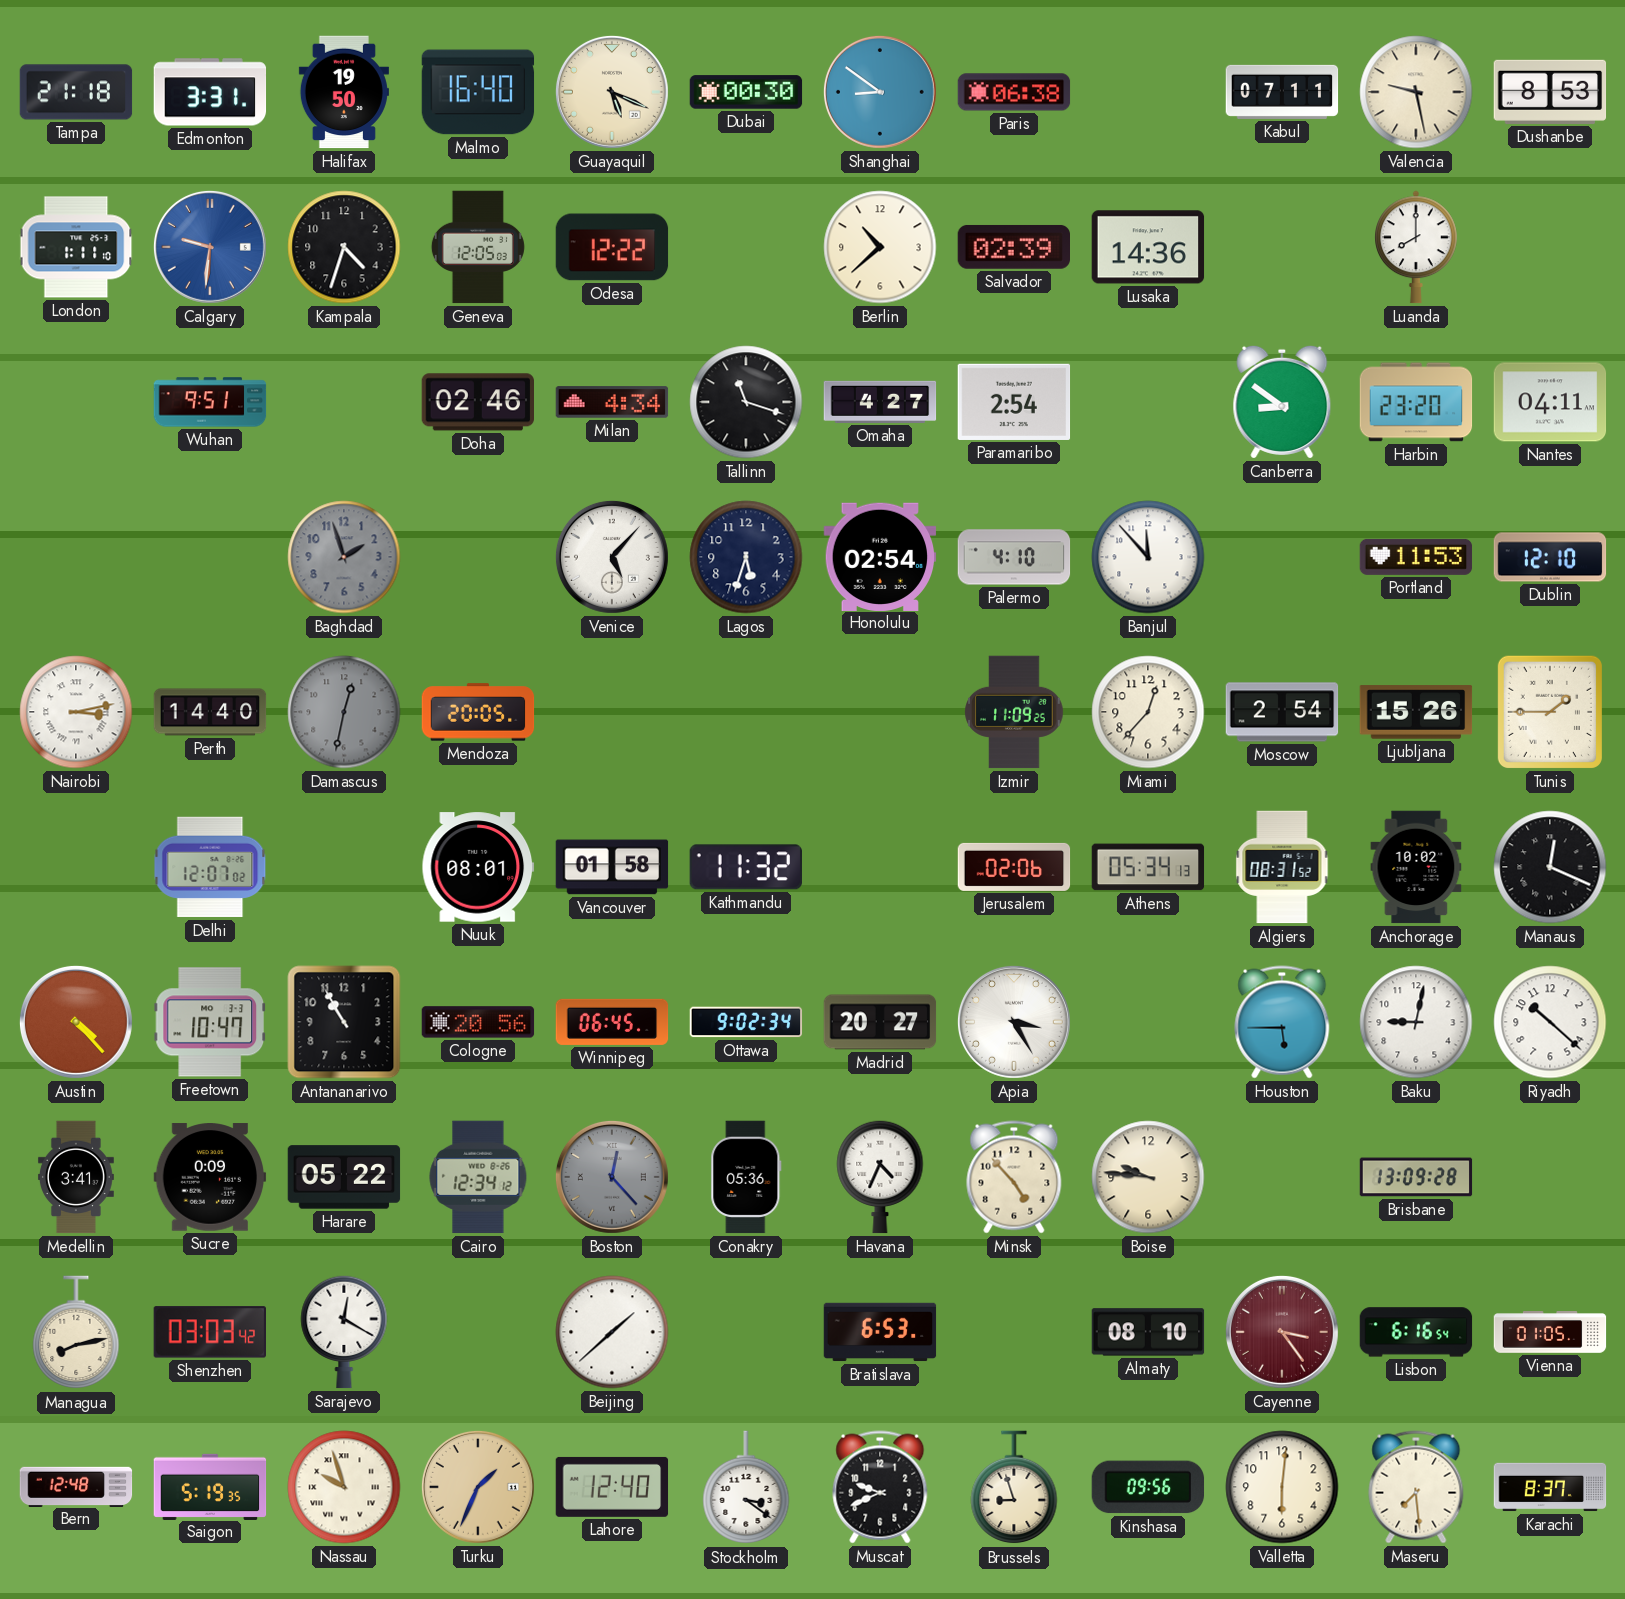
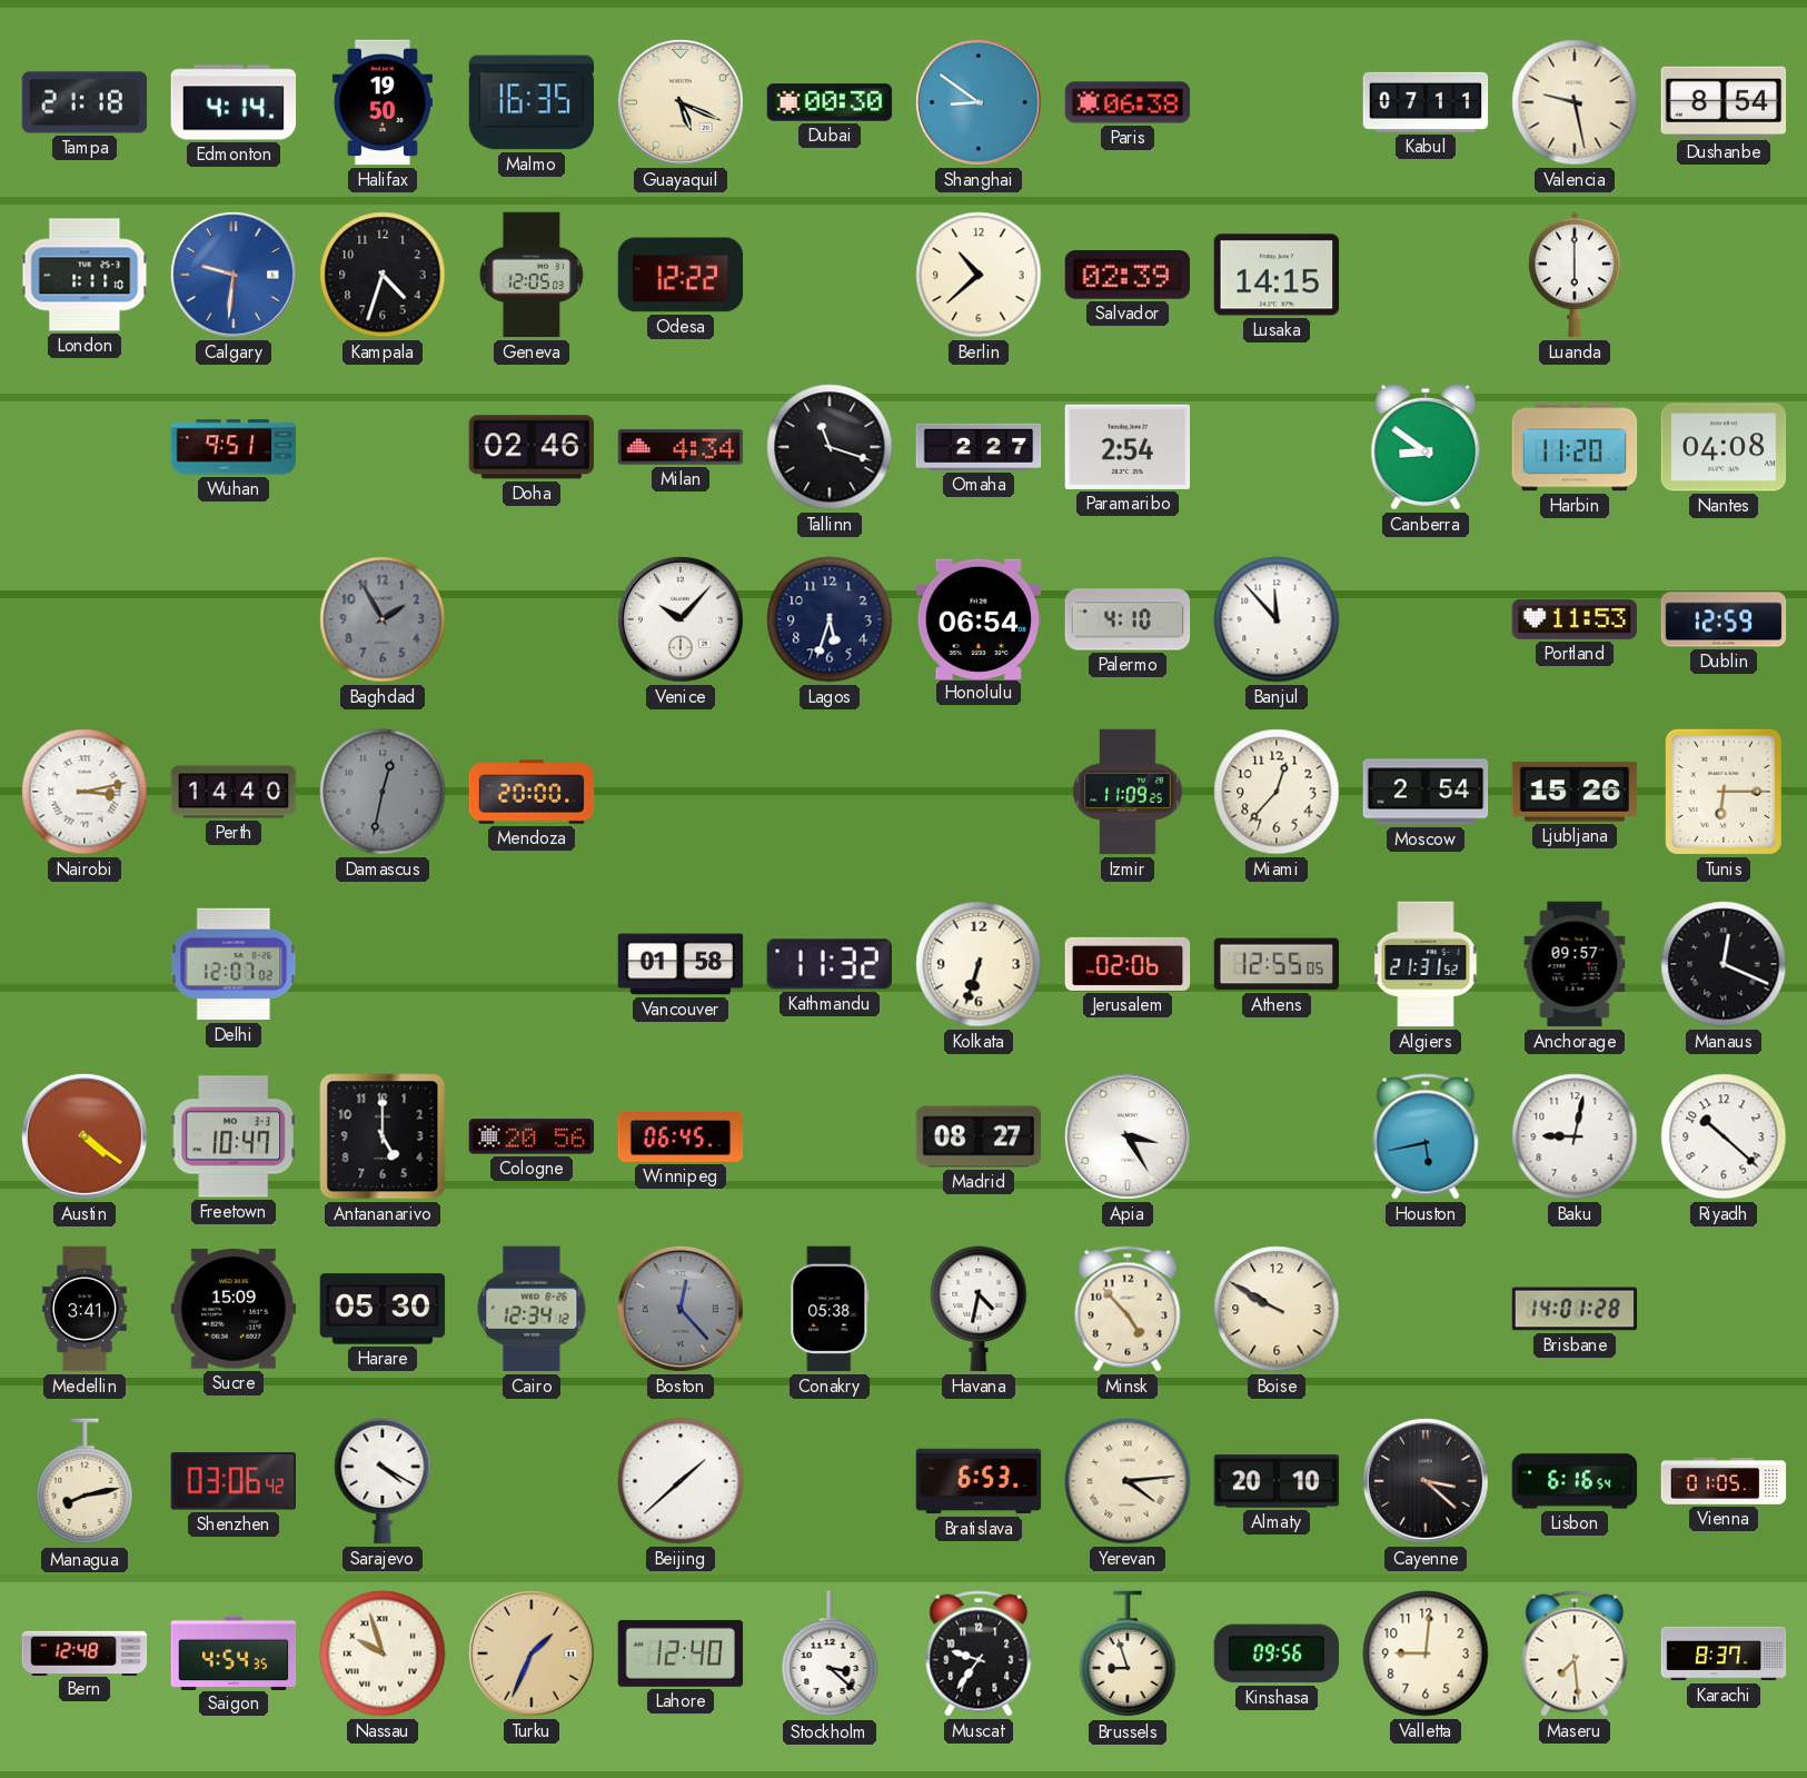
Edmonton: 3:31 -> 4:14
Malmo: 16:40 -> 16:35
Dushanbe: 8:53 -> 8:54
Lusaka: 14:36 -> 14:15
Luanda: 8:00 -> 6:00
Omaha: 4:27 -> 2:27
Harbin: 23:20 -> 11:20
Nantes: 04:11 -> 04:08
Baghdad: 1:57 -> 1:55
Venice: 5:07 -> 10:07
Honolulu: 02:54 -> 06:54
Dublin: 12:10 -> 12:59
Mendoza: 20:05 -> 20:00
Tunis: 1:45 -> 6:15
Nuuk: 08:01 -> none
Kolkata: none -> 6:33
Athens: 05:34 -> 12:55
Algiers: 08:31 -> 21:31
Anchorage: 10:02 -> 09:57
Austin: 4:23 -> 4:21
Antananarivo: 10:55 -> 5:00
Ottawa: 9:02 -> none
Madrid: 20:27 -> 08:27
Houston: 5:45 -> 5:43
Sucre: 0:09 -> 15:09
Harare: 05:22 -> 05:30
Conakry: 05:36 -> 05:38
Havana: 4:34 -> 4:32
Boise: 9:46 -> 9:50
Brisbane: 13:09 -> 14:01
Shenzhen: 03:03 -> 03:06
Sarajevo: 12:20 -> 4:20
Yerevan: none -> 4:14
Almaty: 08:10 -> 20:10
Cayenne: 3:24 -> 3:22
Cayenne dial: burgundy -> black
Saigon: 5:19 -> 4:54
Stockholm: 3:21 -> 3:22
Muscat: 9:41 -> 9:36
Valletta: 6:01 -> 9:01
